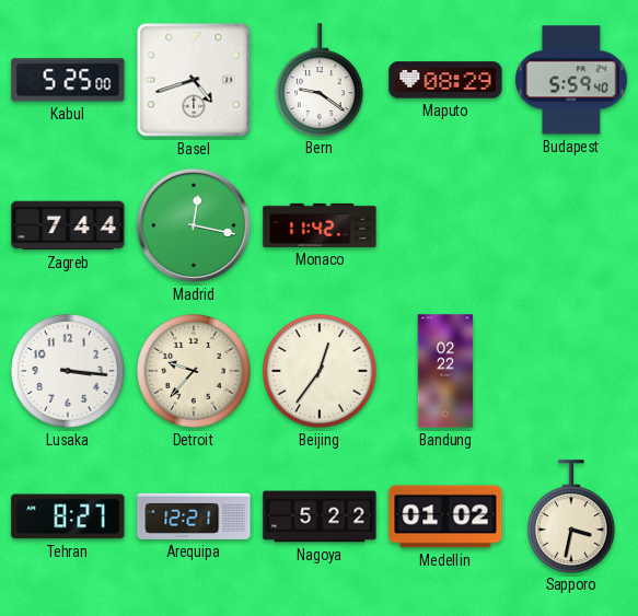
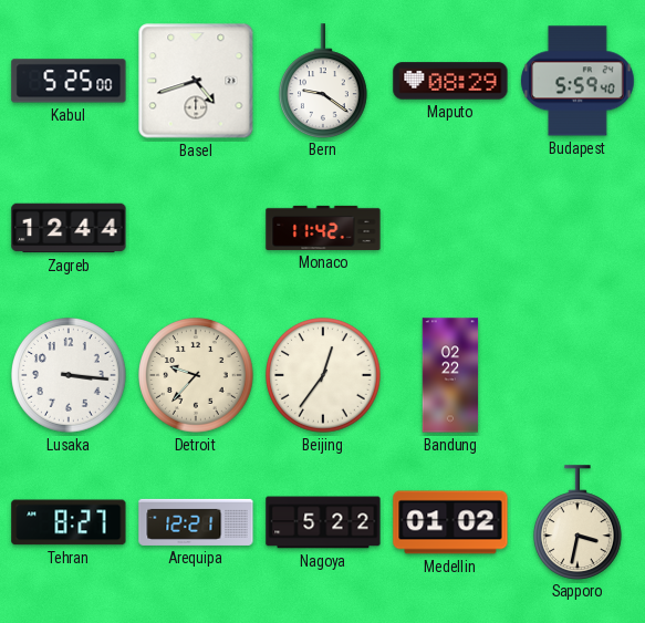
Zagreb: 7:44 -> 12:44
Madrid: 12:17 -> none
